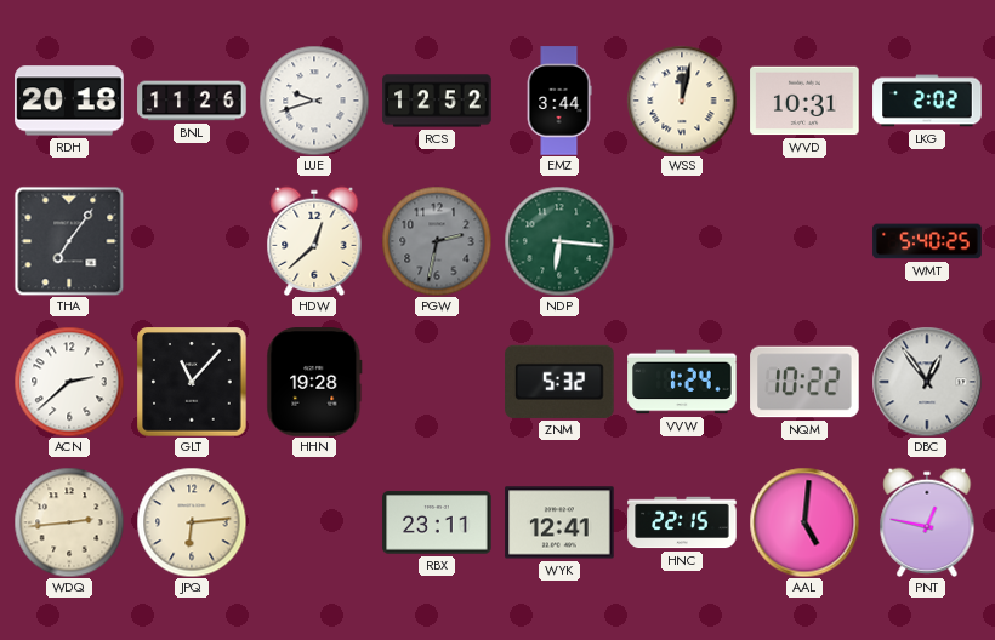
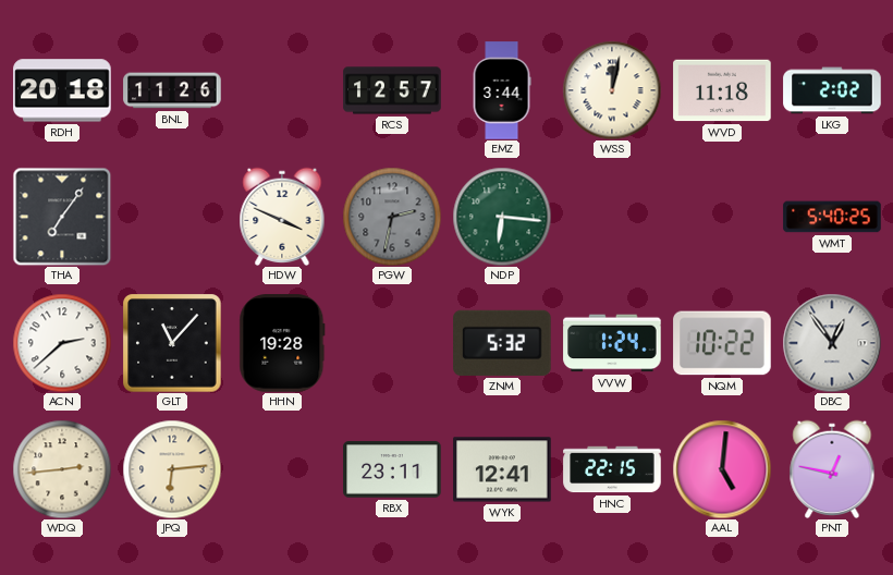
LUE: 9:42 -> none
RCS: 12:52 -> 12:57
WVD: 10:31 -> 11:18
HDW: 12:38 -> 3:49
